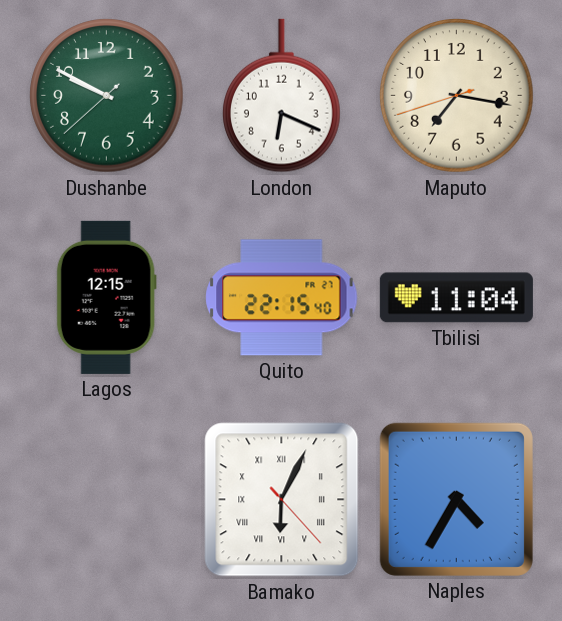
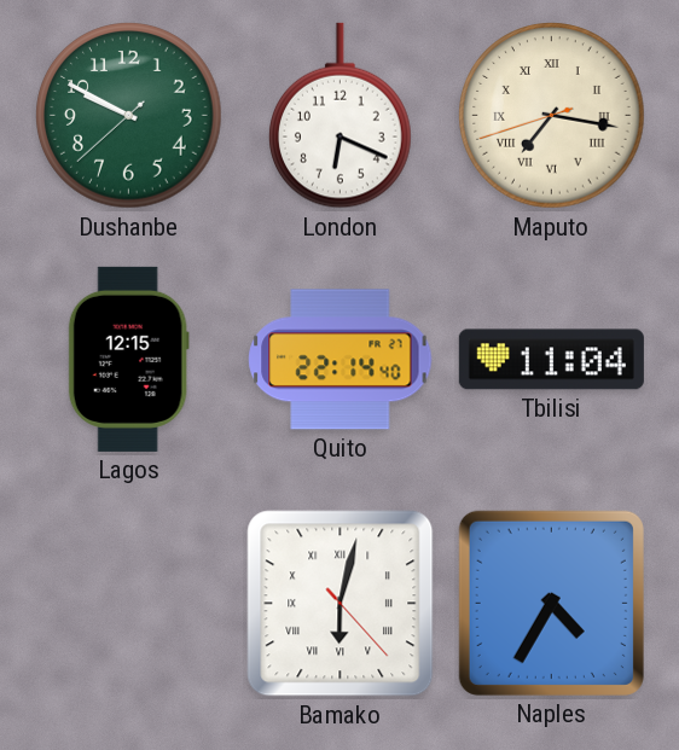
Maputo numerals: Arabic -> Roman
Quito: 22:15 -> 22:14
Bamako: 6:04 -> 6:02
